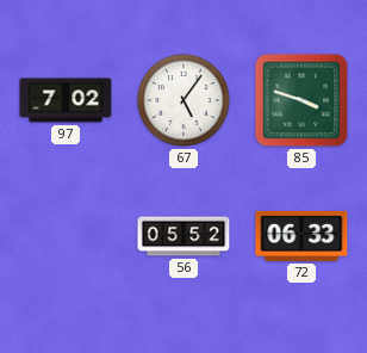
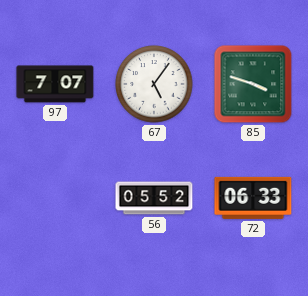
97: 7:02 -> 7:07
